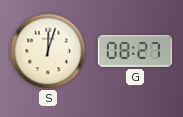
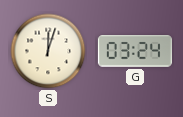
G: 08:27 -> 03:24
